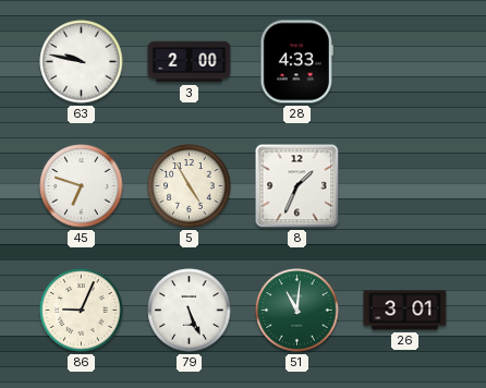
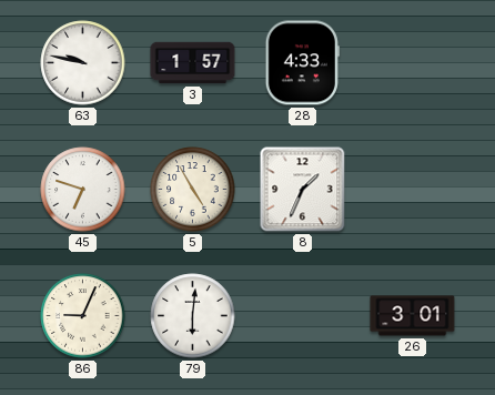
3: 2:00 -> 1:57
79: 5:26 -> 6:01
51: 11:01 -> none
